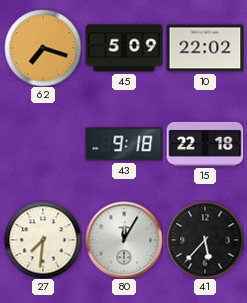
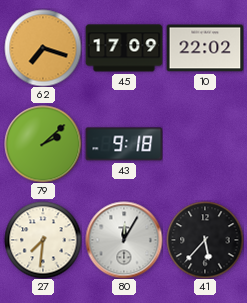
45: 5:09 -> 17:09
79: none -> 2:08
15: 22:18 -> none
